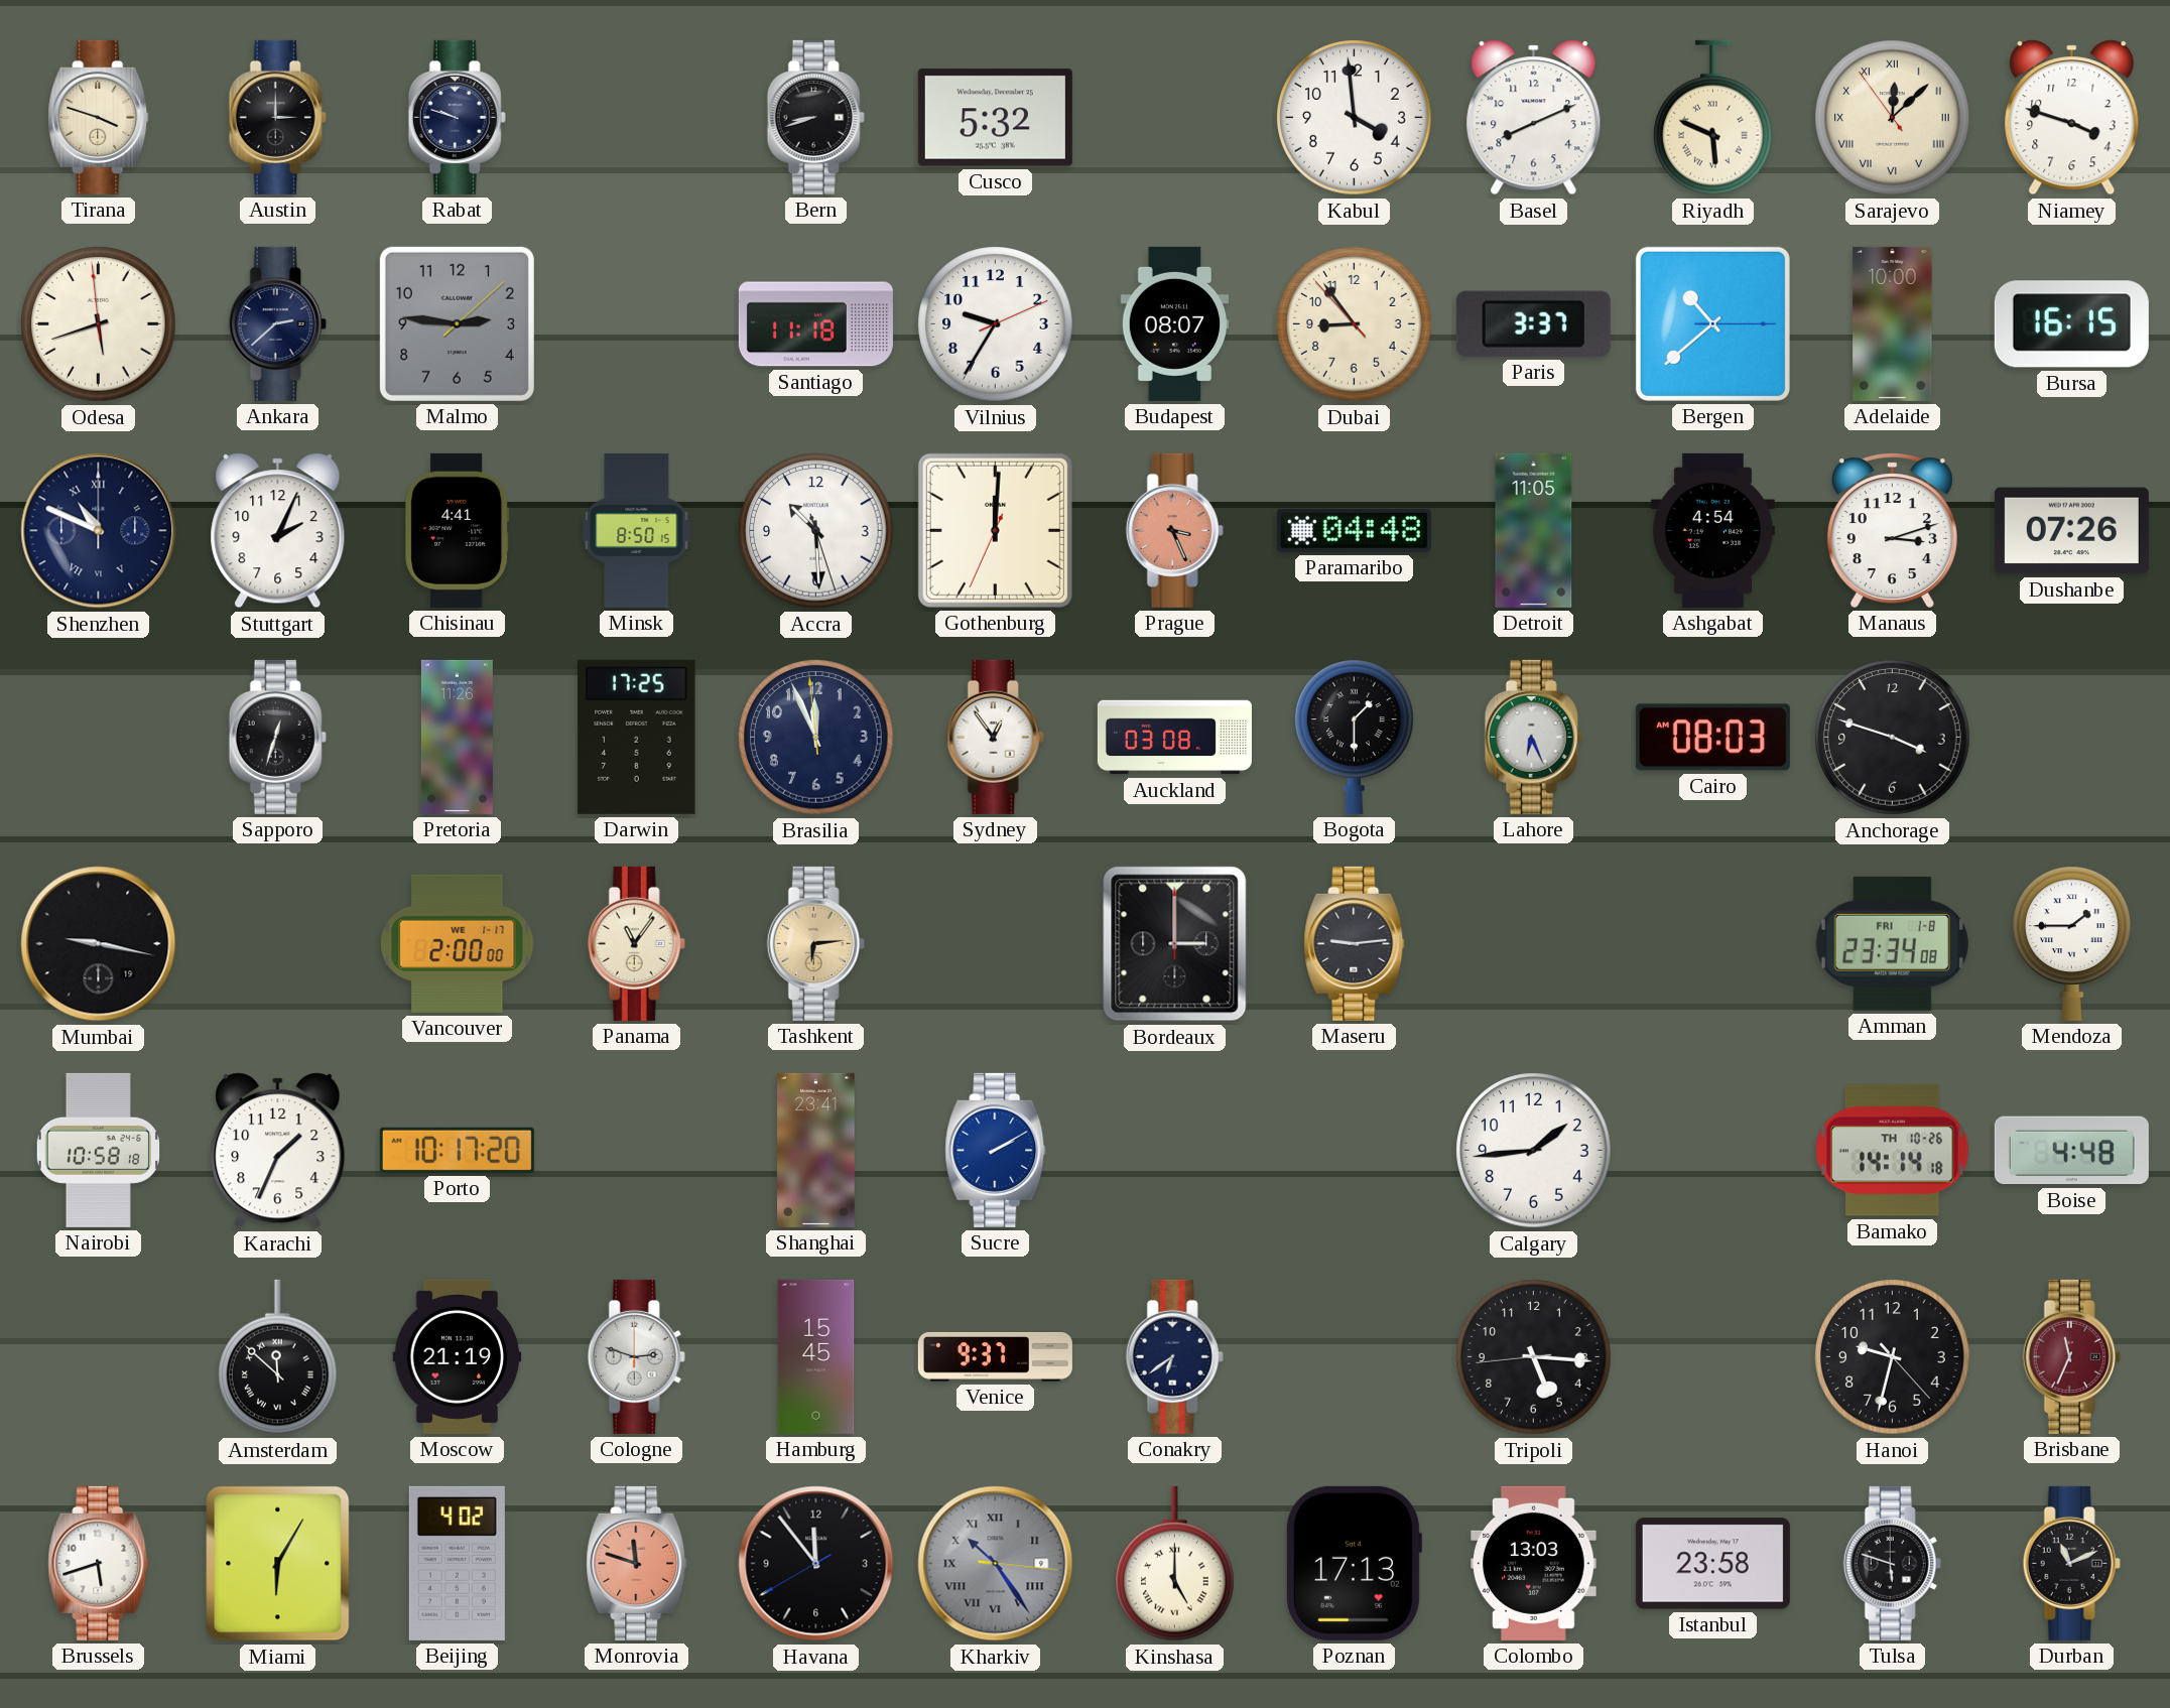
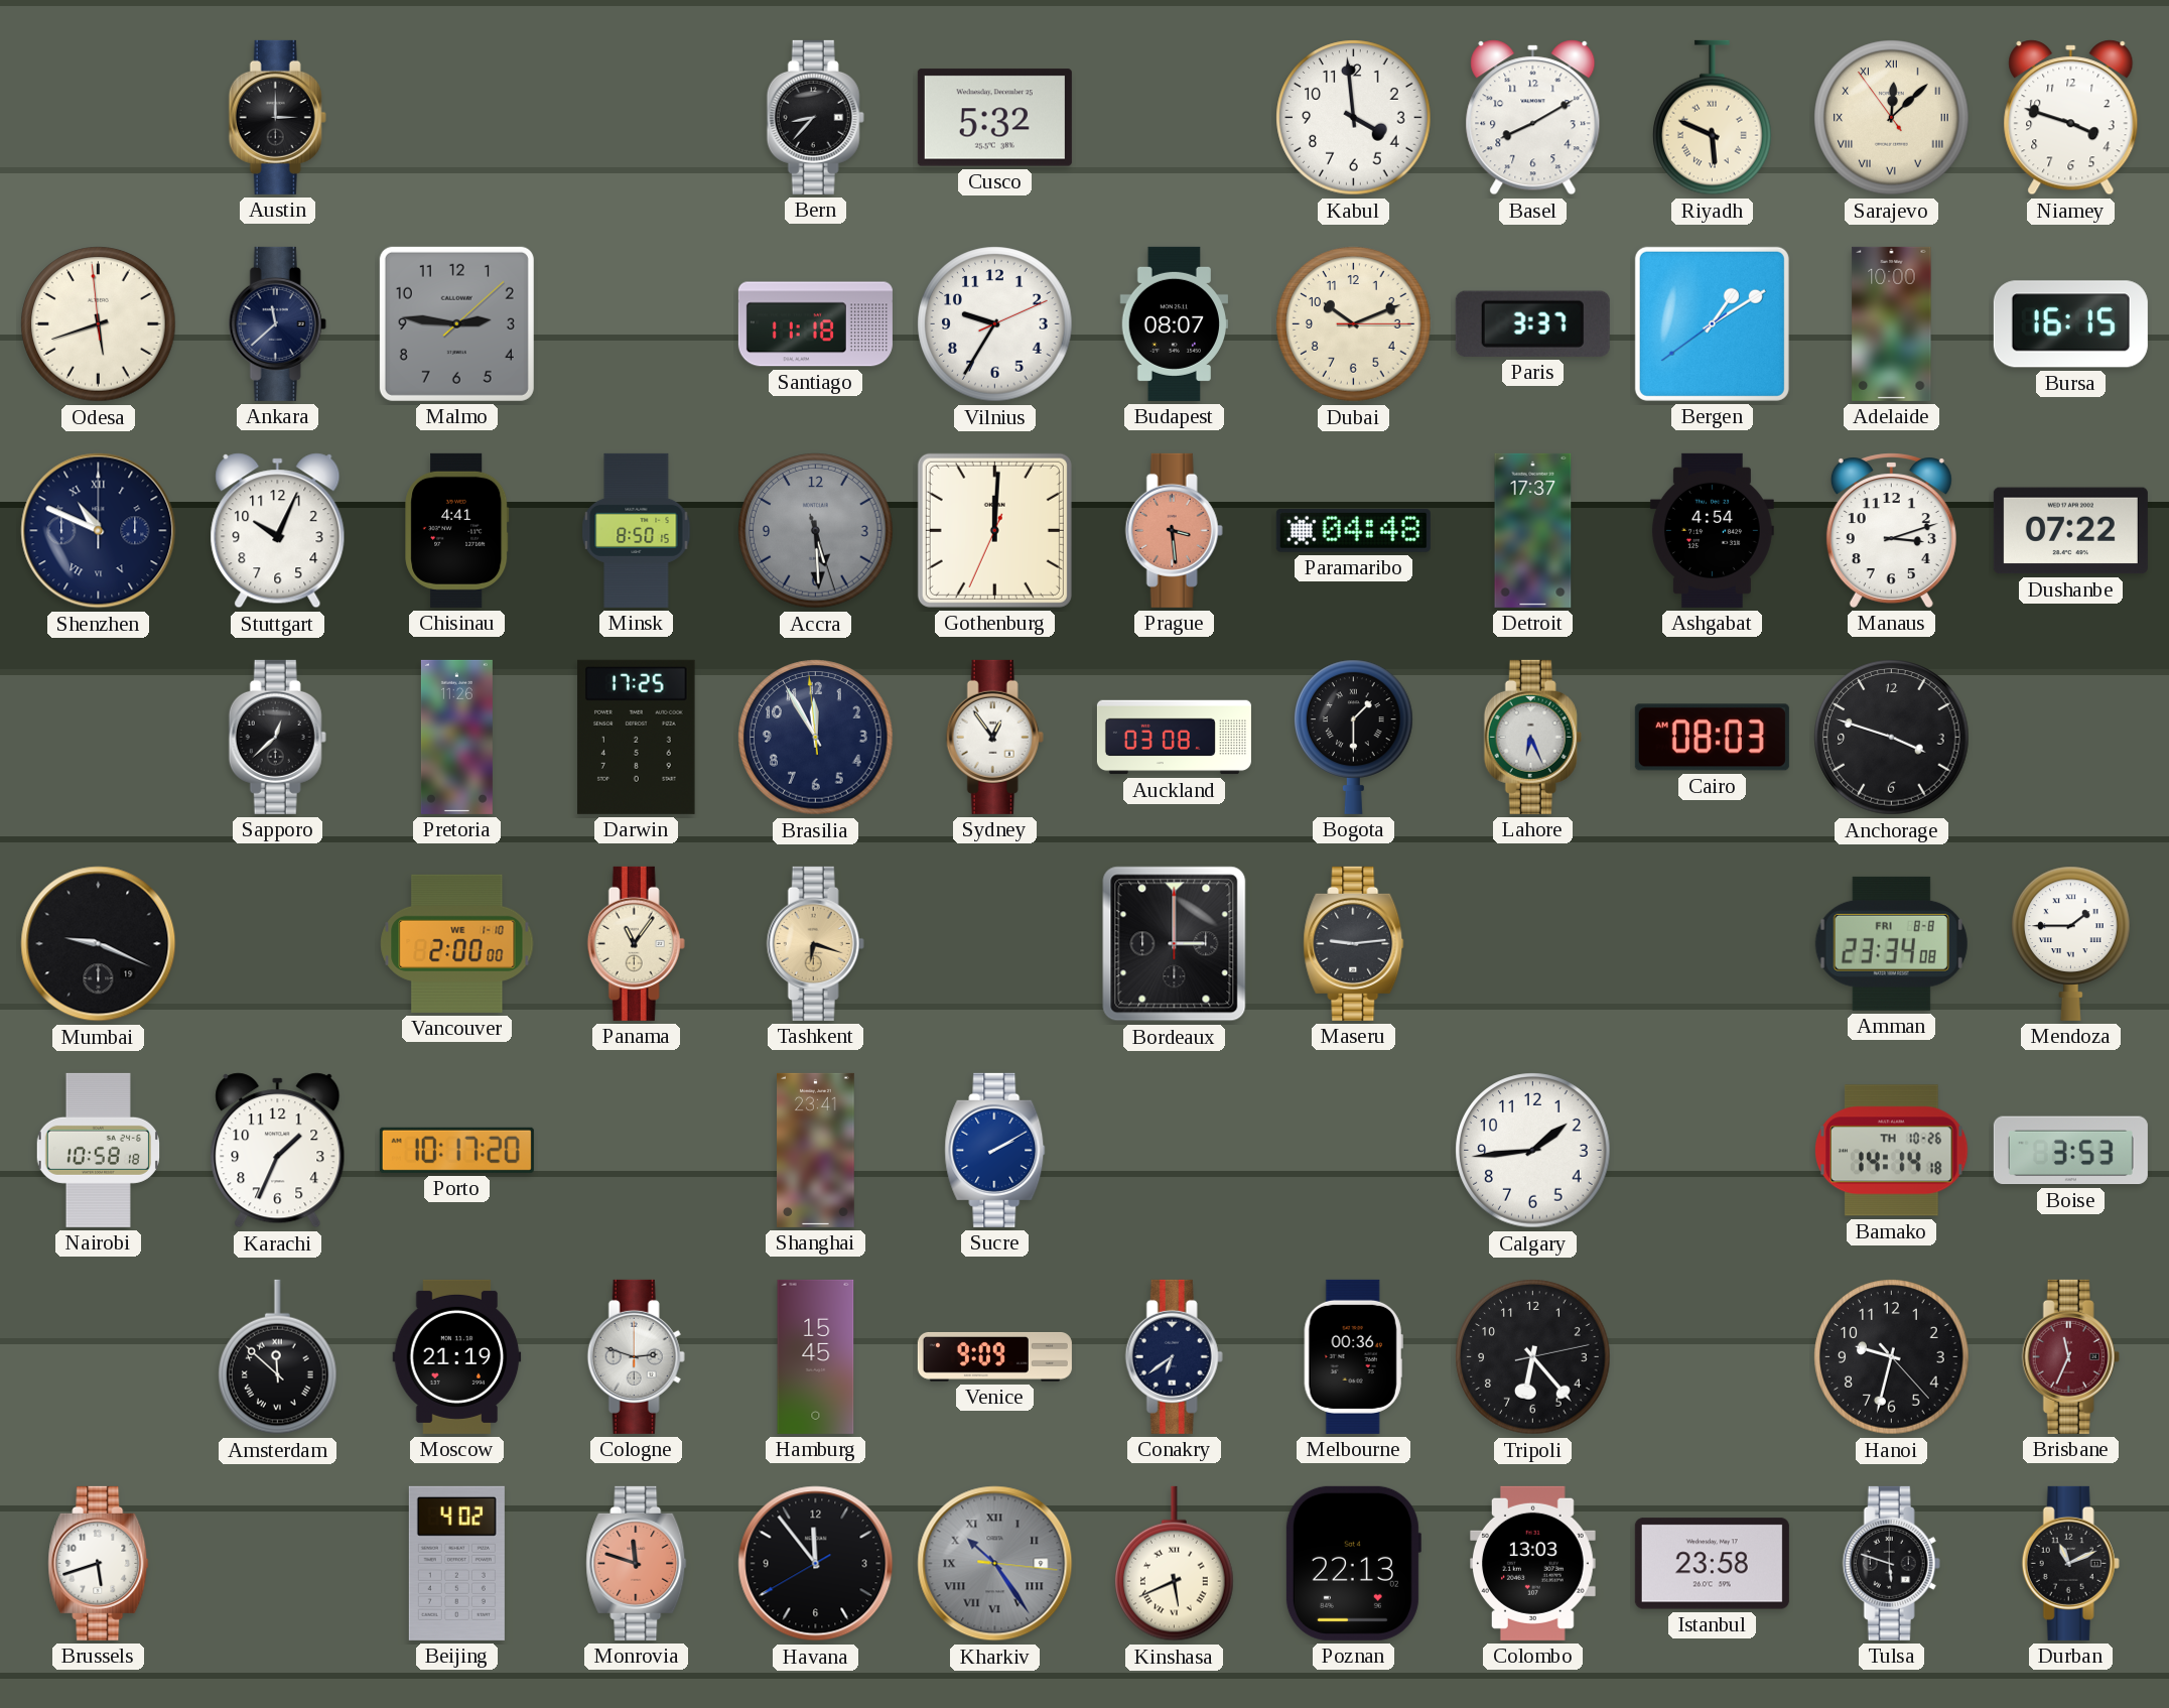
Tirana: 3:48 -> none
Rabat: 9:48 -> none
Bern: 8:42 -> 8:37
Basel: 8:11 -> 8:10
Ankara: 2:38 -> 11:38
Dubai: 8:53 -> 10:11
Bergen: 10:38 -> 1:09
Stuttgart: 2:04 -> 10:04
Accra: 10:29 -> 5:29
Accra dial: white -> grey
Prague: 3:26 -> 3:29
Detroit: 11:05 -> 17:37
Dushanbe: 07:26 -> 07:22
Sapporo: 12:33 -> 12:38
Brasilia: 11:55 -> 11:54
Mumbai: 9:17 -> 9:19
Vancouver date: WE 1-17 -> WE 1-10
Tashkent: 6:14 -> 6:18
Amman date: FRI 1-8 -> FRI 8-8
Boise: 4:48 -> 3:53
Venice: 9:37 -> 9:09
Melbourne: none -> 00:36
Tripoli: 5:15 -> 6:23
Miami: 6:05 -> none
Kinshasa: 5:00 -> 5:41
Poznan: 17:13 -> 22:13
